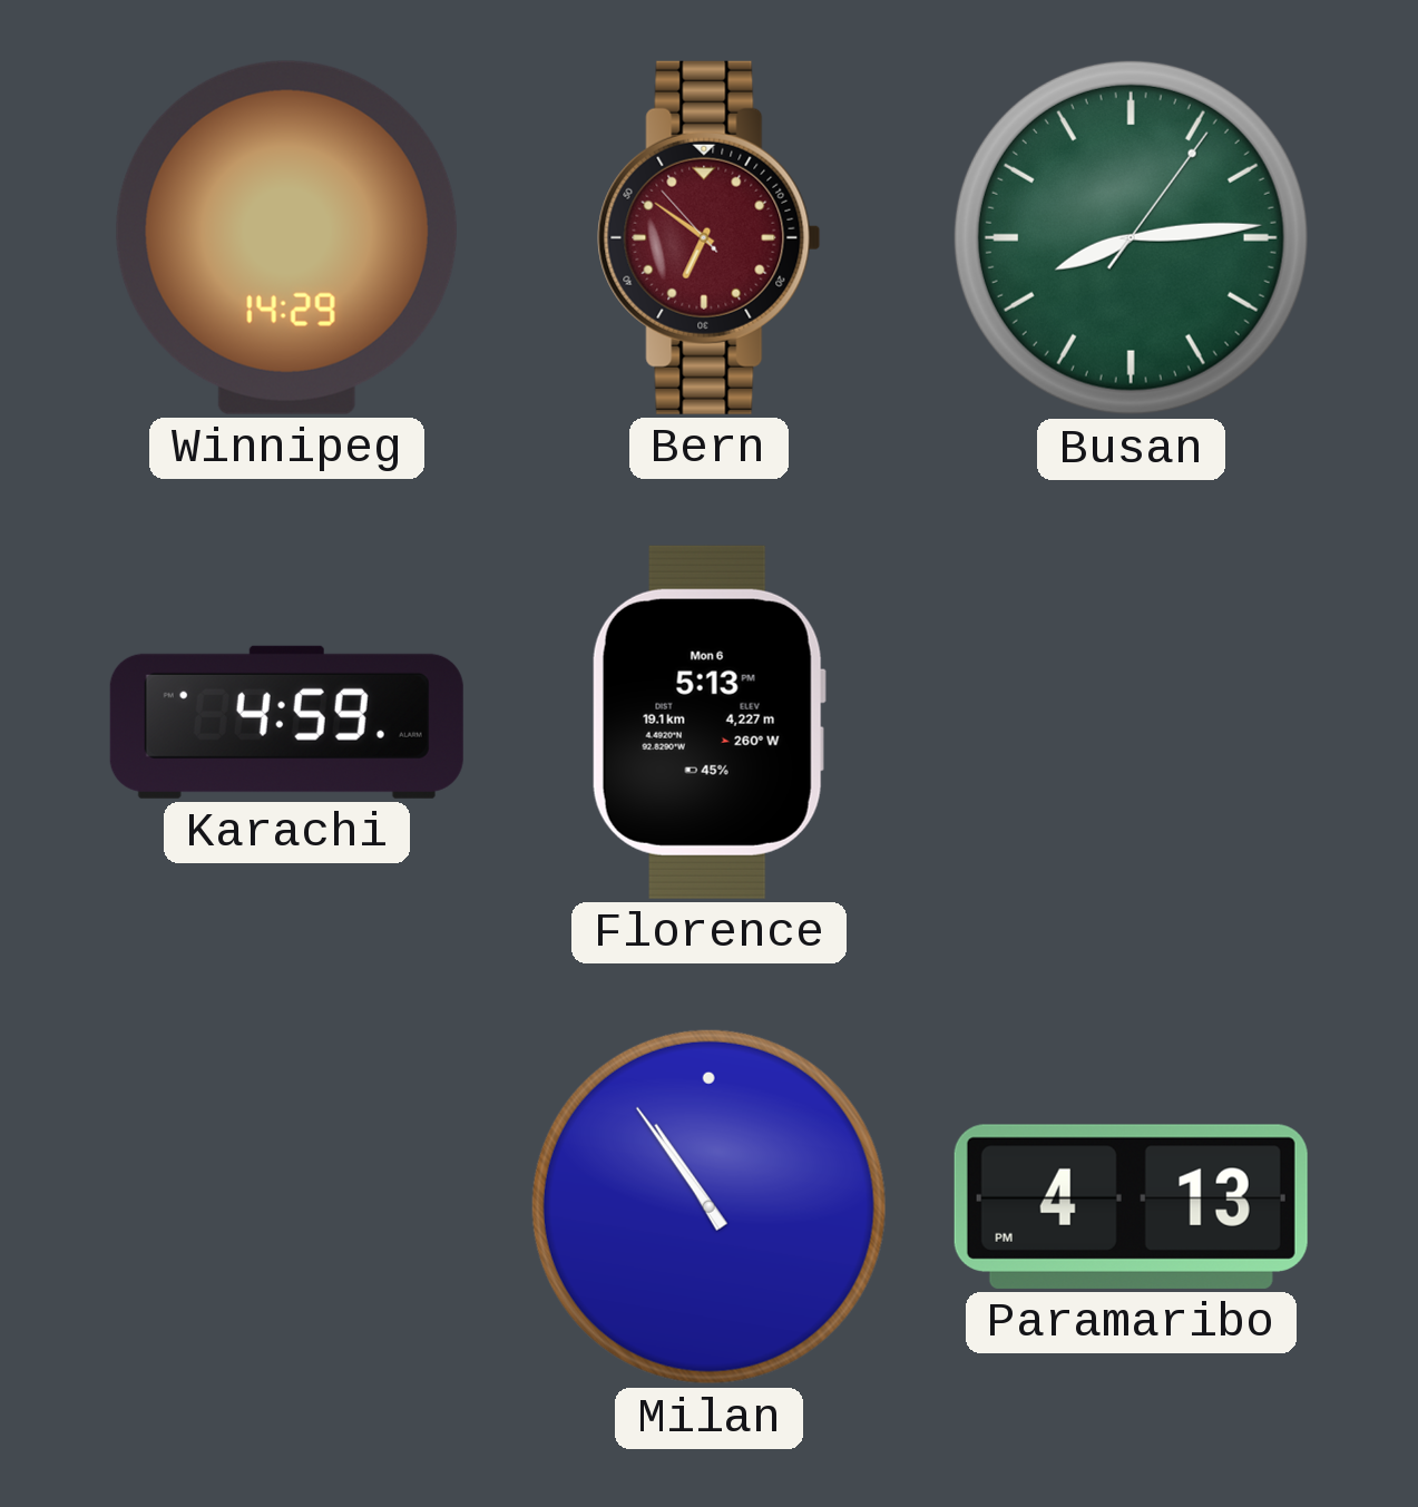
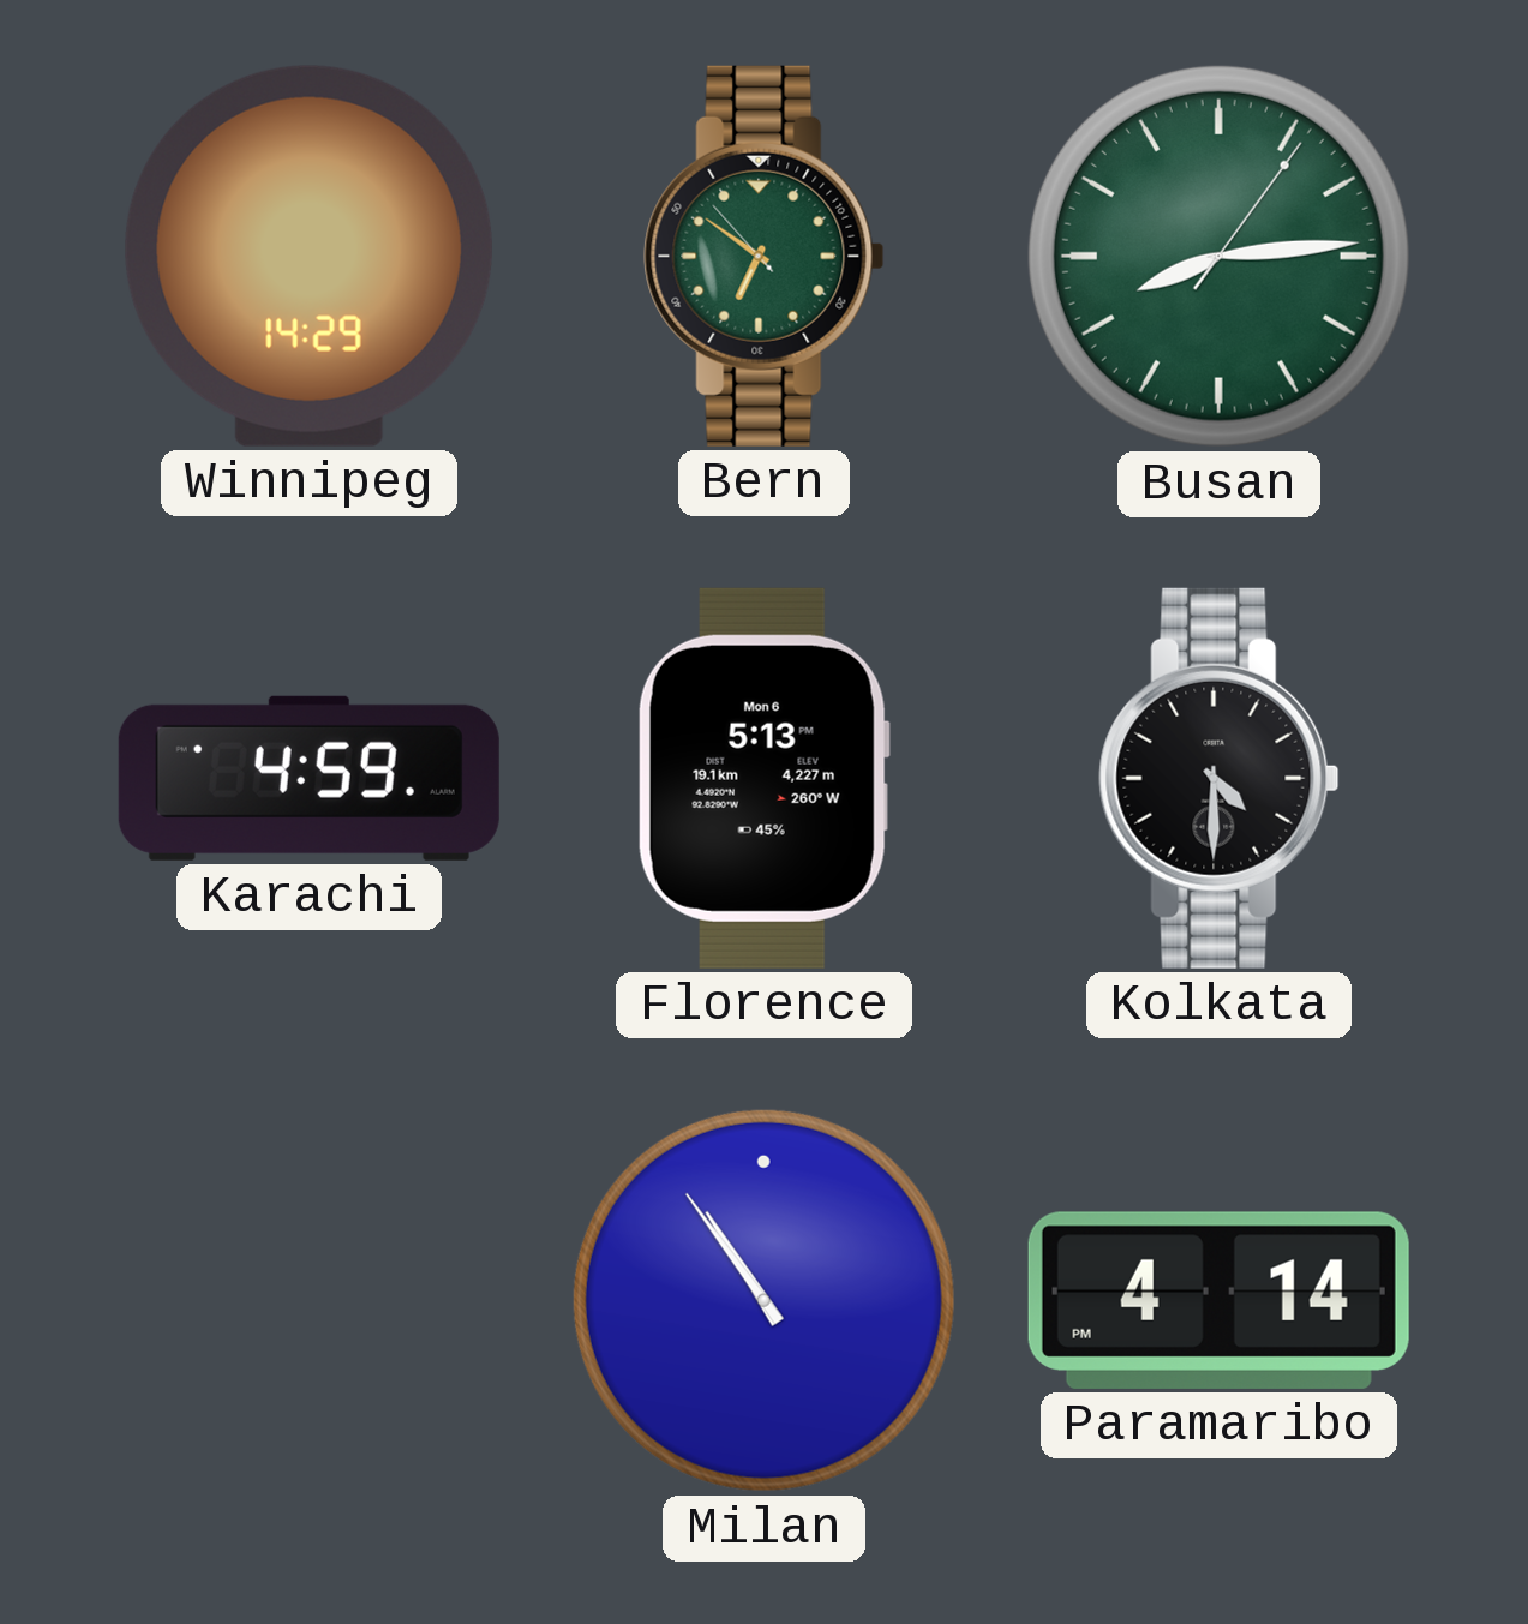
Bern dial: burgundy -> green
Kolkata: none -> 4:30
Paramaribo: 4:13 -> 4:14
